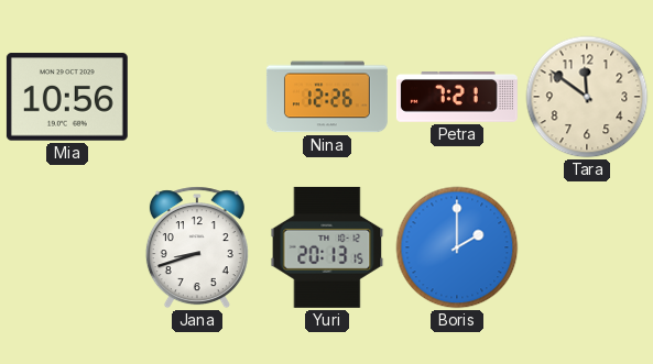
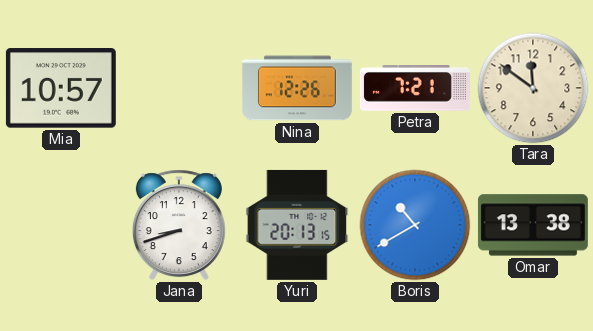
Mia: 10:56 -> 10:57
Boris: 2:00 -> 10:40
Omar: none -> 13:38
